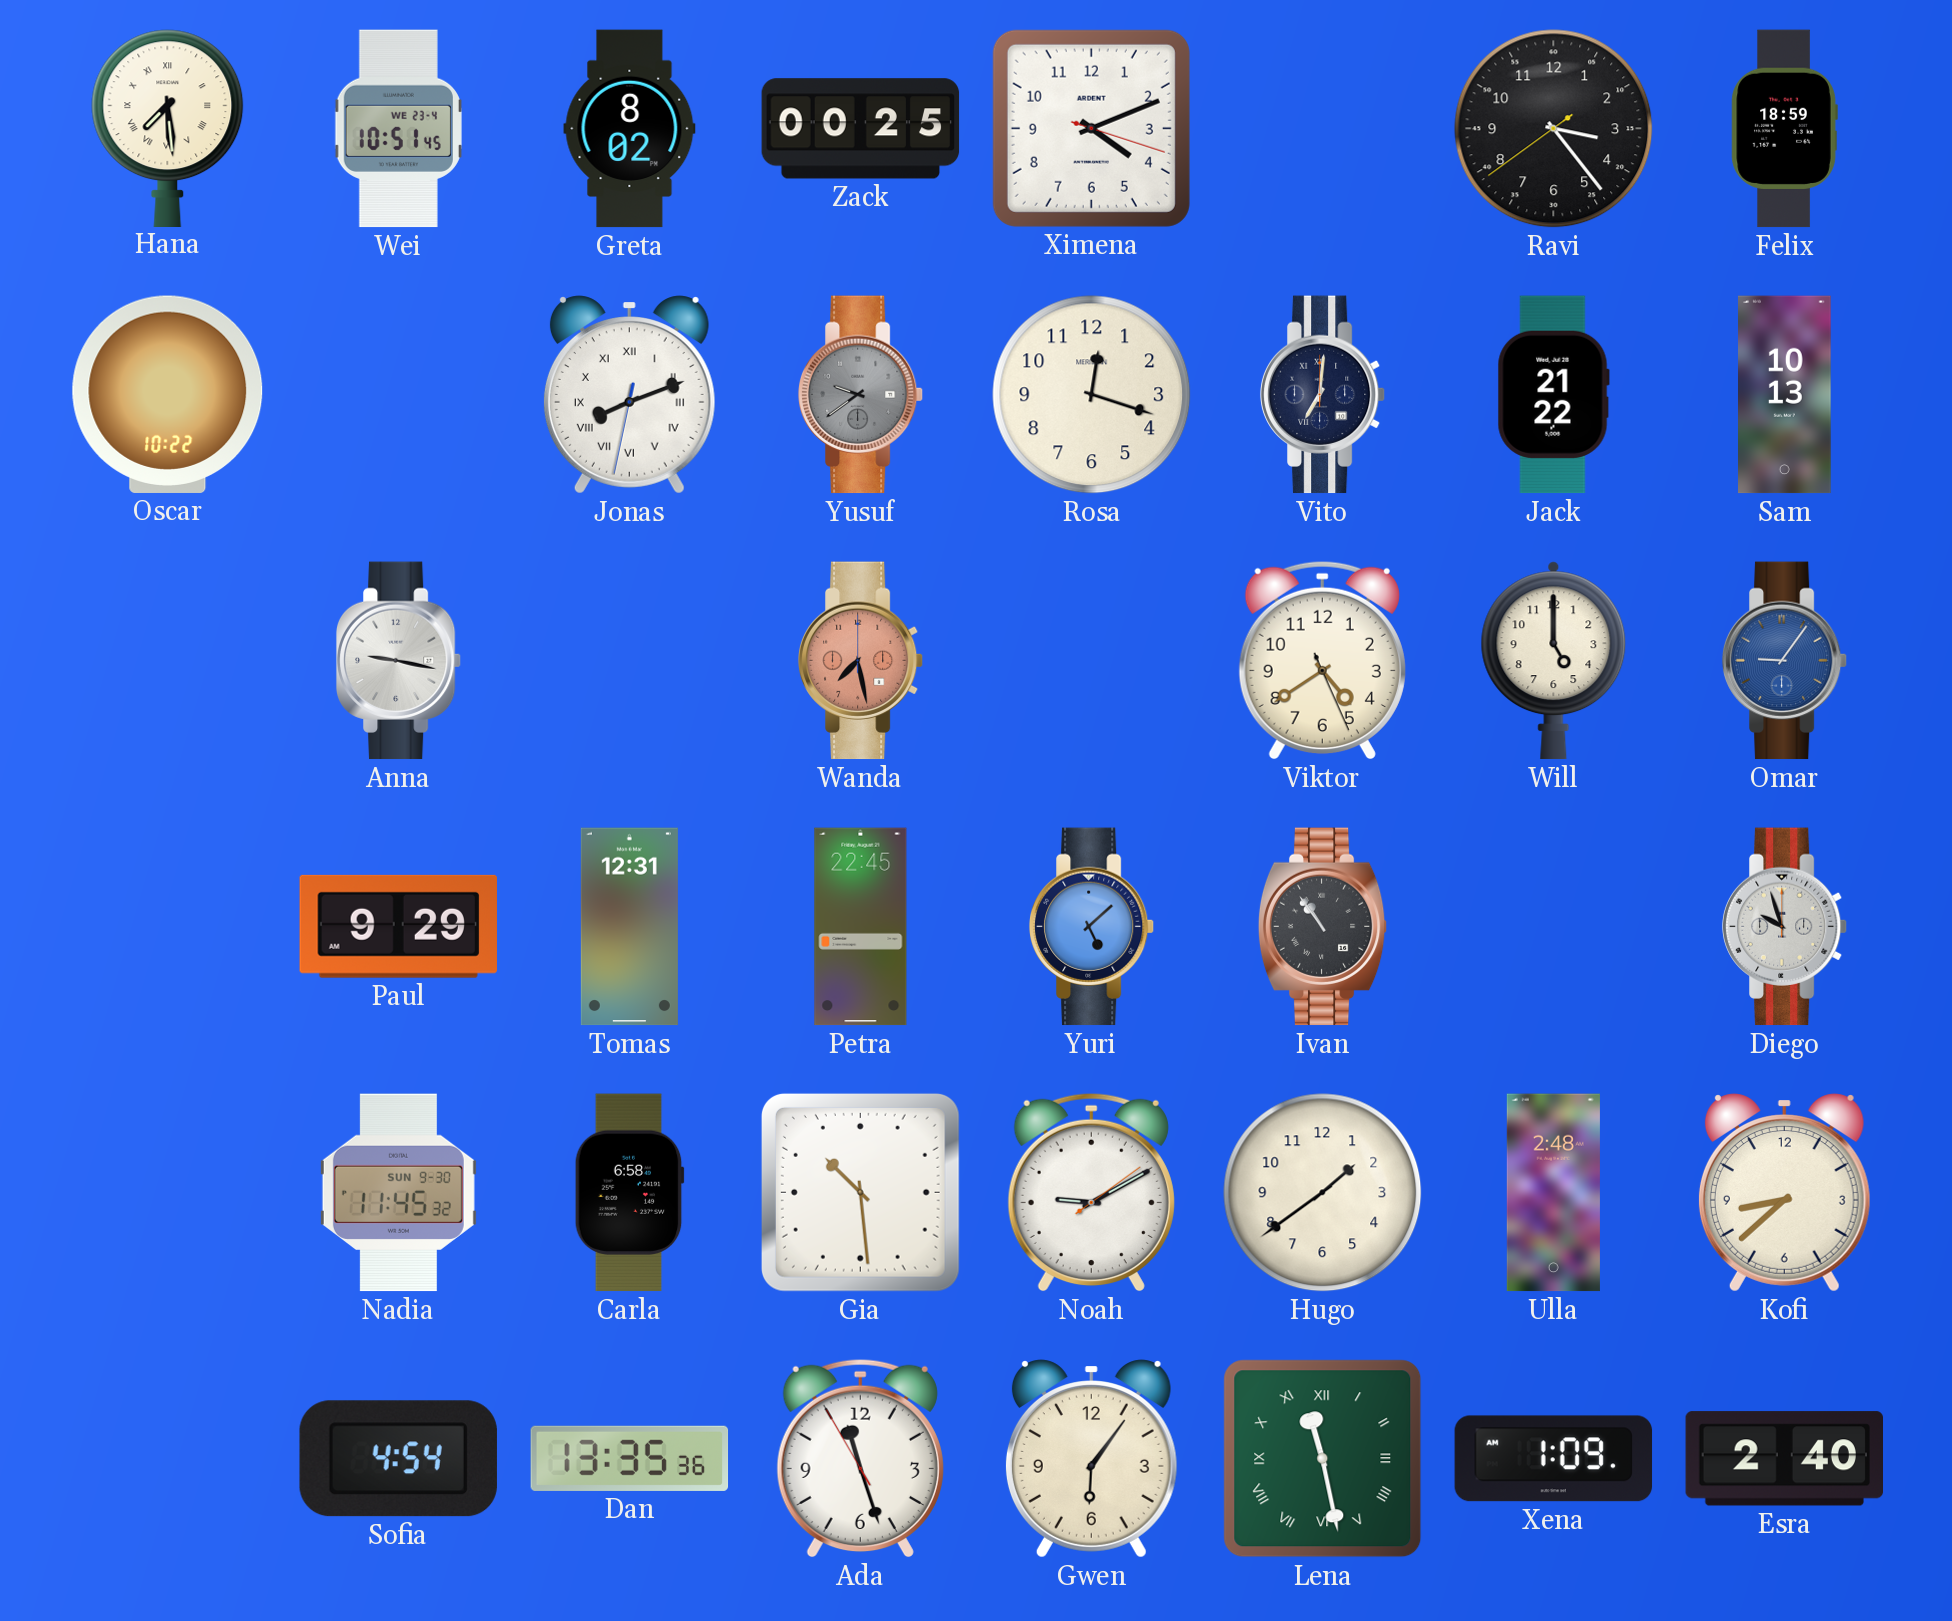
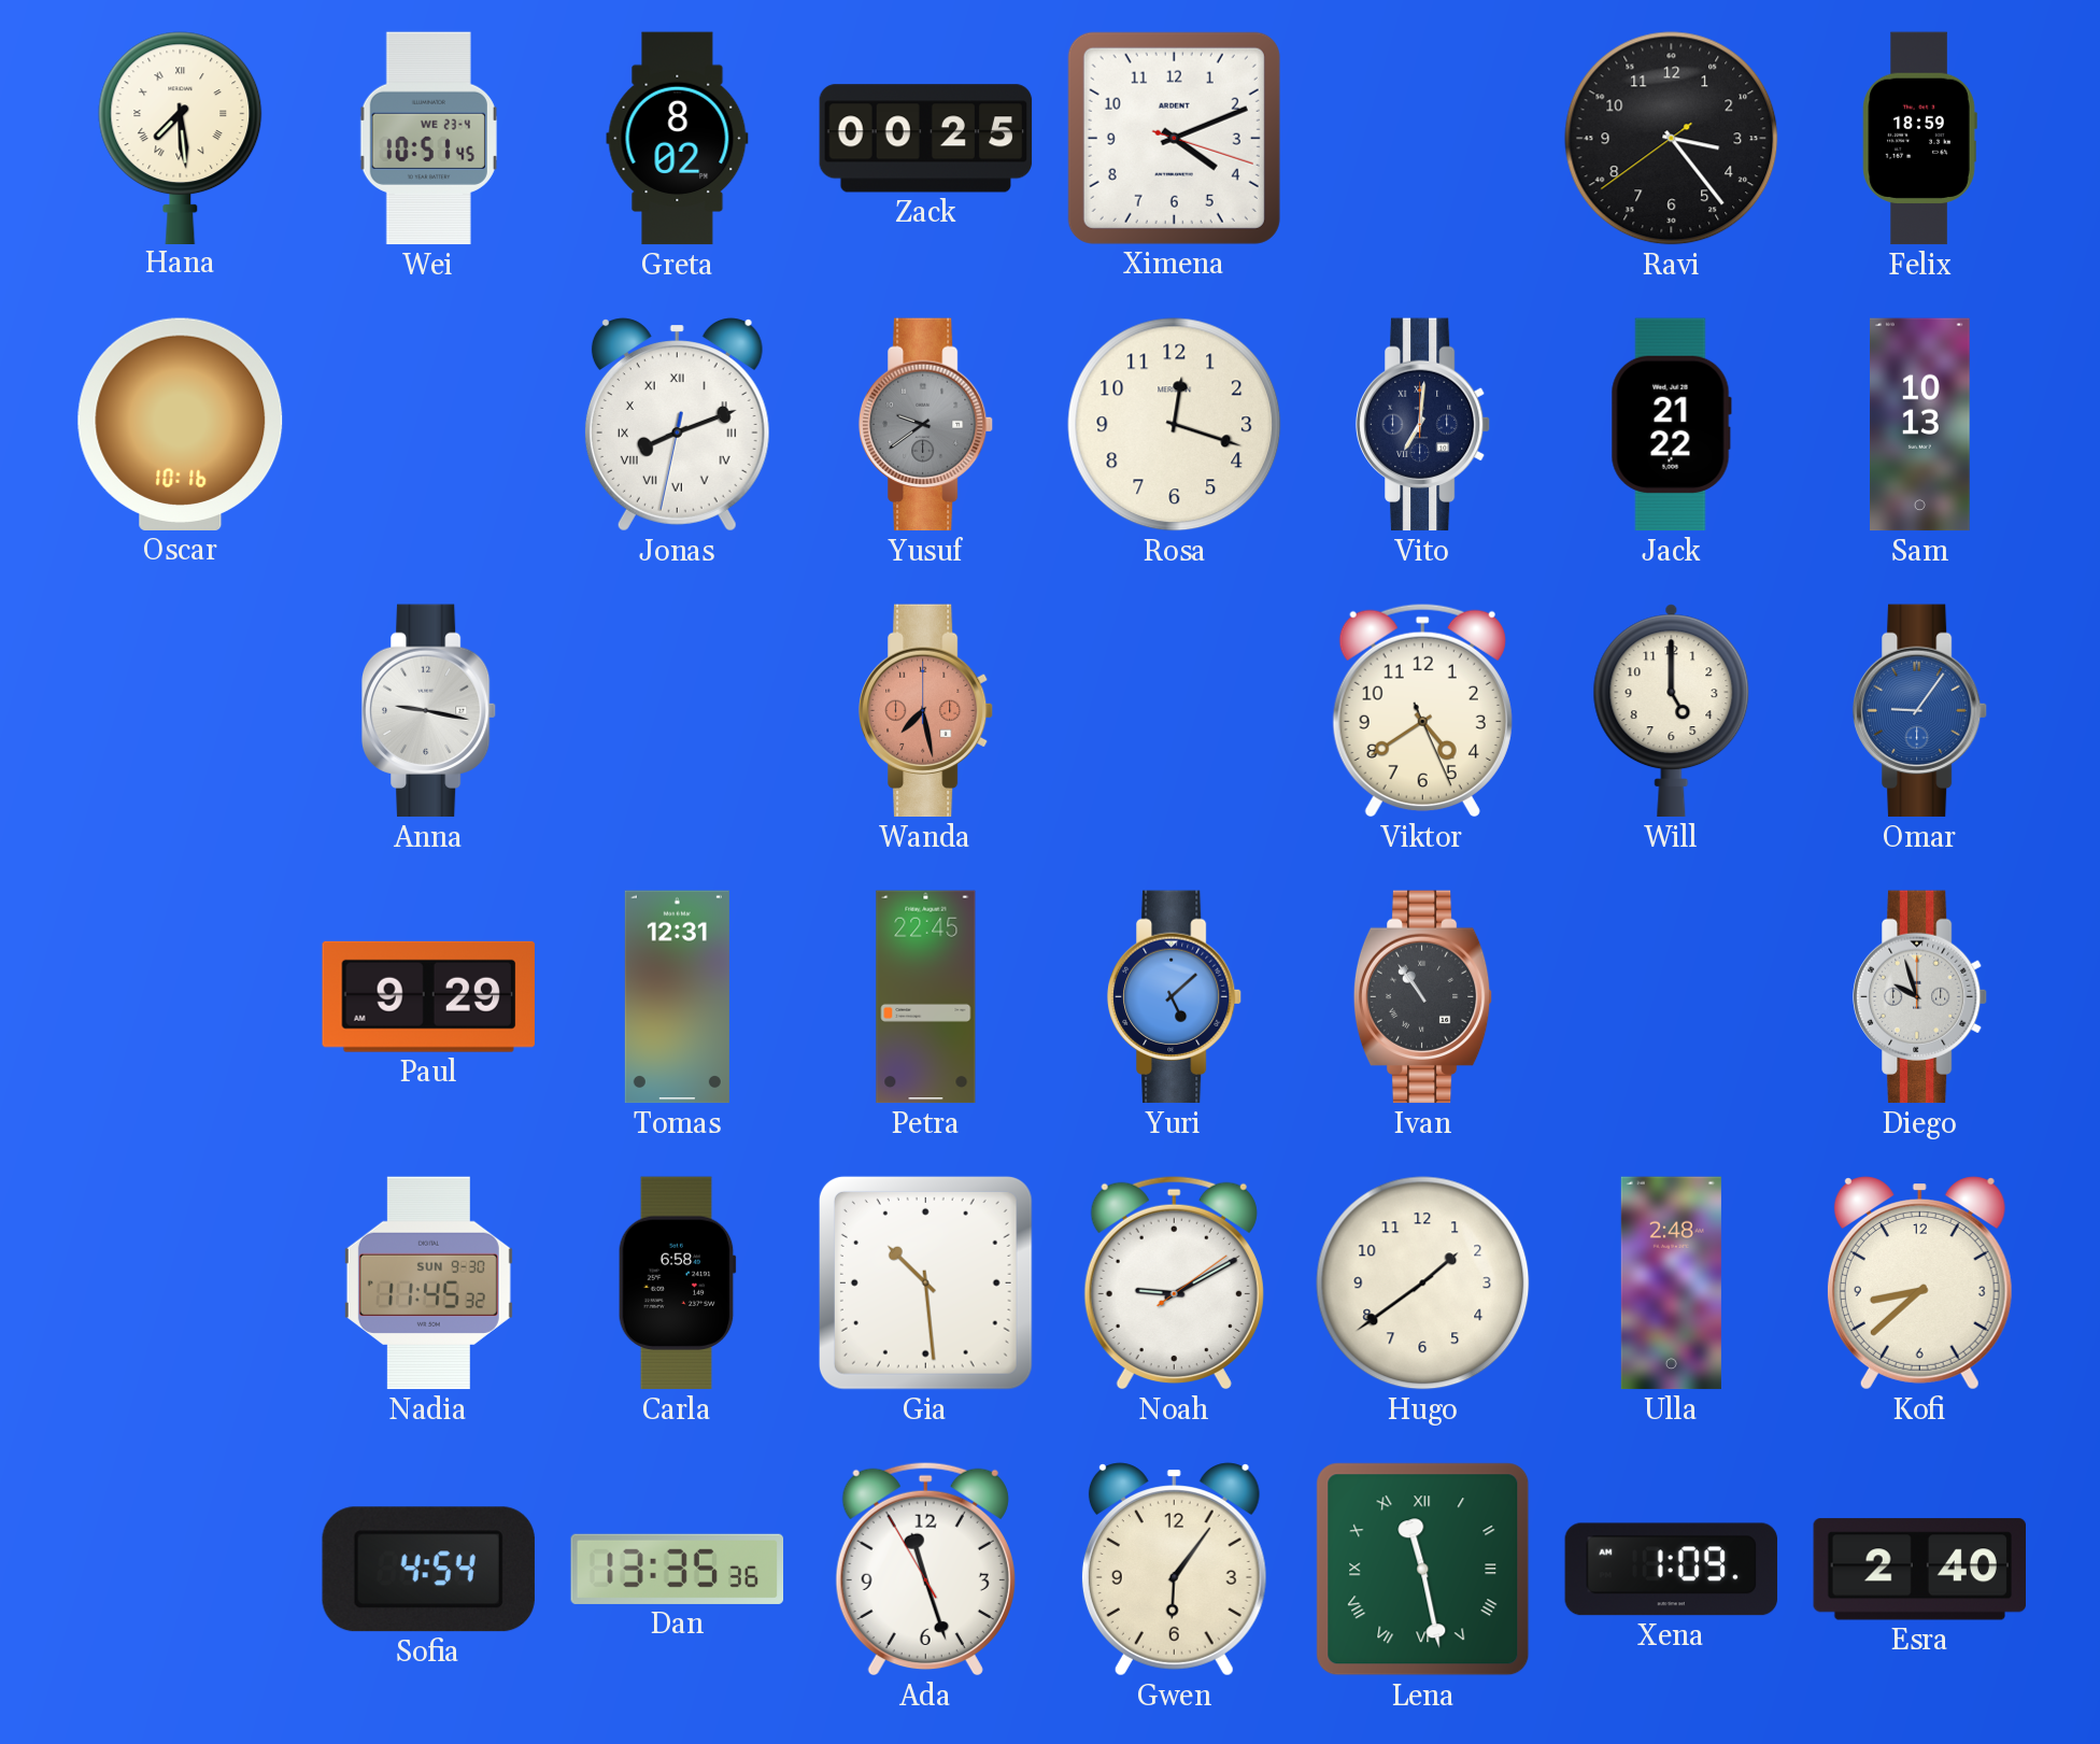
Oscar: 10:22 -> 10:16
